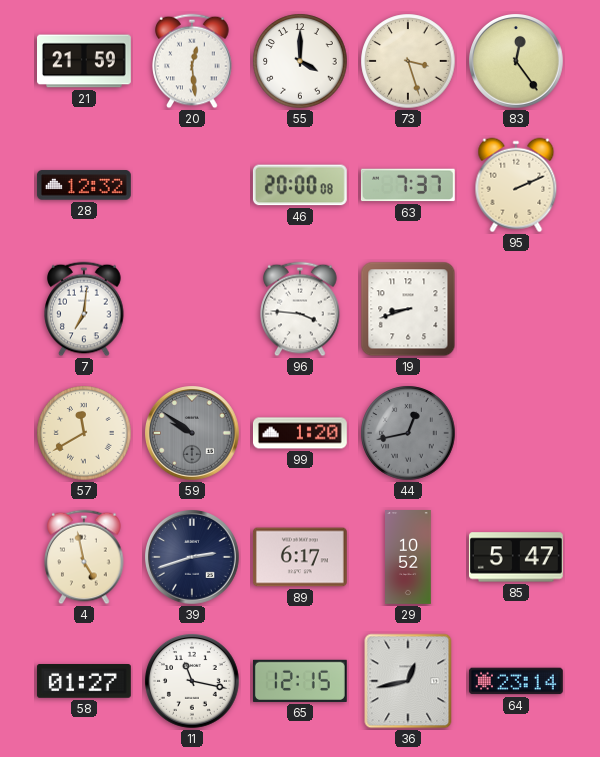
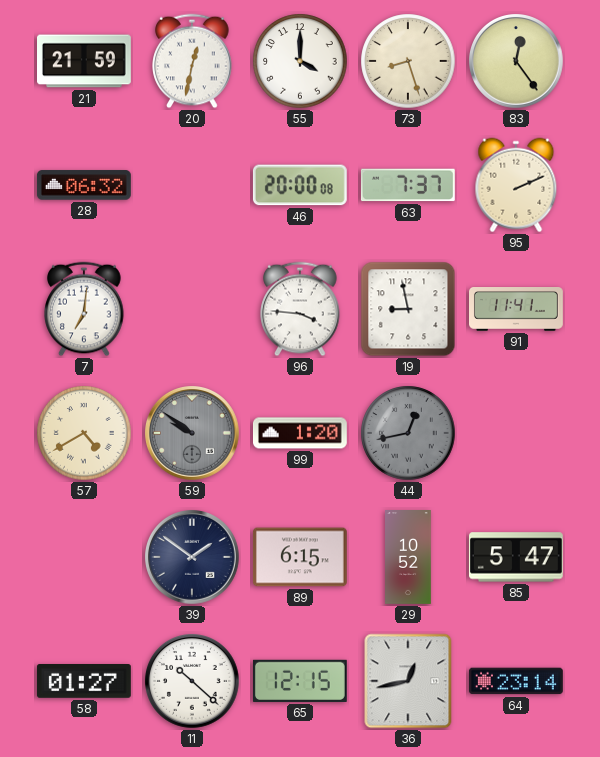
20: 12:29 -> 12:32
73: 3:27 -> 8:27
28: 12:32 -> 06:32
19: 8:42 -> 8:58
91: none -> 11:41
57: 11:40 -> 4:40
4: 4:58 -> none
39: 2:42 -> 1:51
89: 6:17 -> 6:15
11: 11:17 -> 10:22
